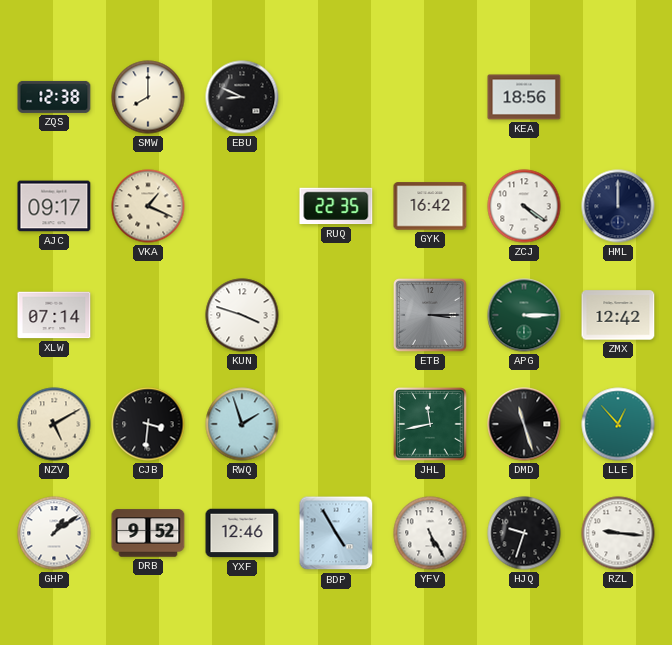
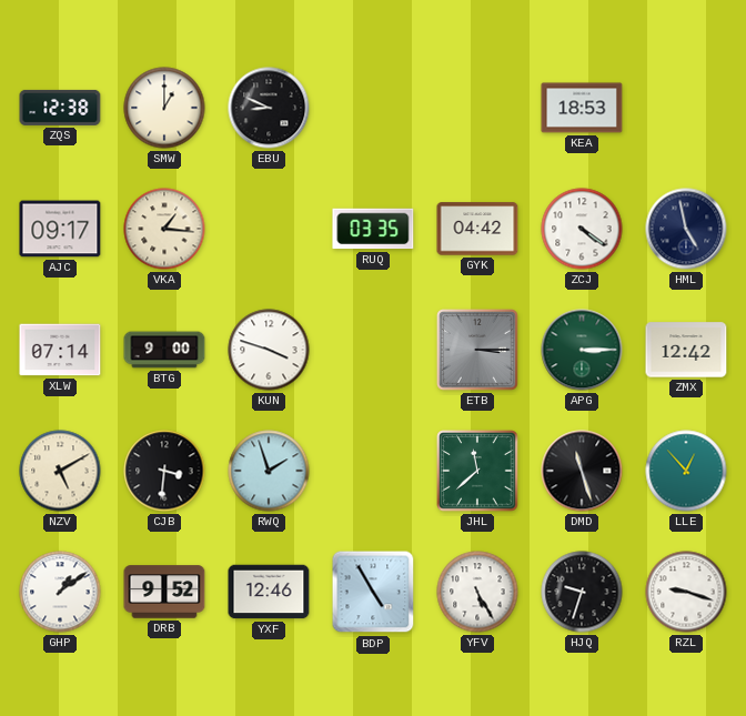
SMW: 8:00 -> 1:00
KEA: 18:56 -> 18:53
VKA: 1:19 -> 1:16
RUQ: 22:35 -> 03:35
GYK: 16:42 -> 04:42
HML: 12:00 -> 4:58
BTG: none -> 9:00
JHL: 11:43 -> 11:38
RZL: 9:16 -> 9:18
